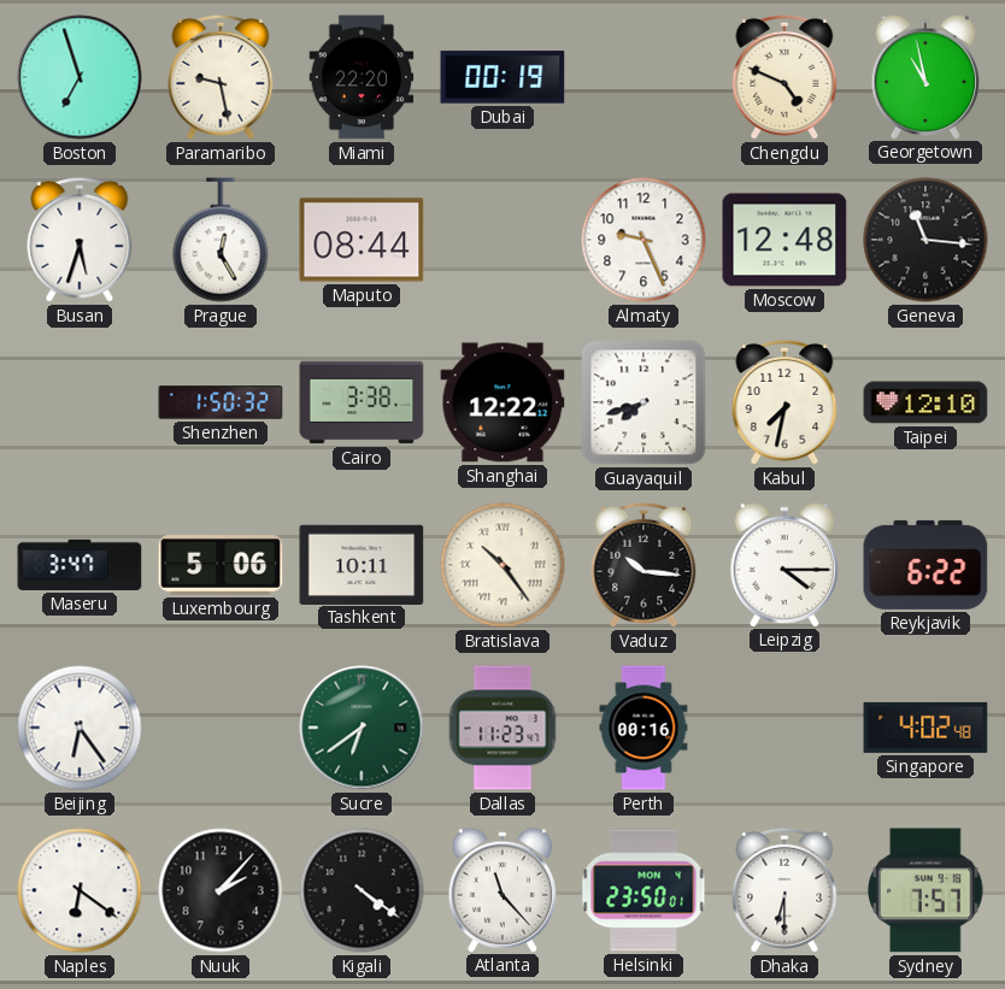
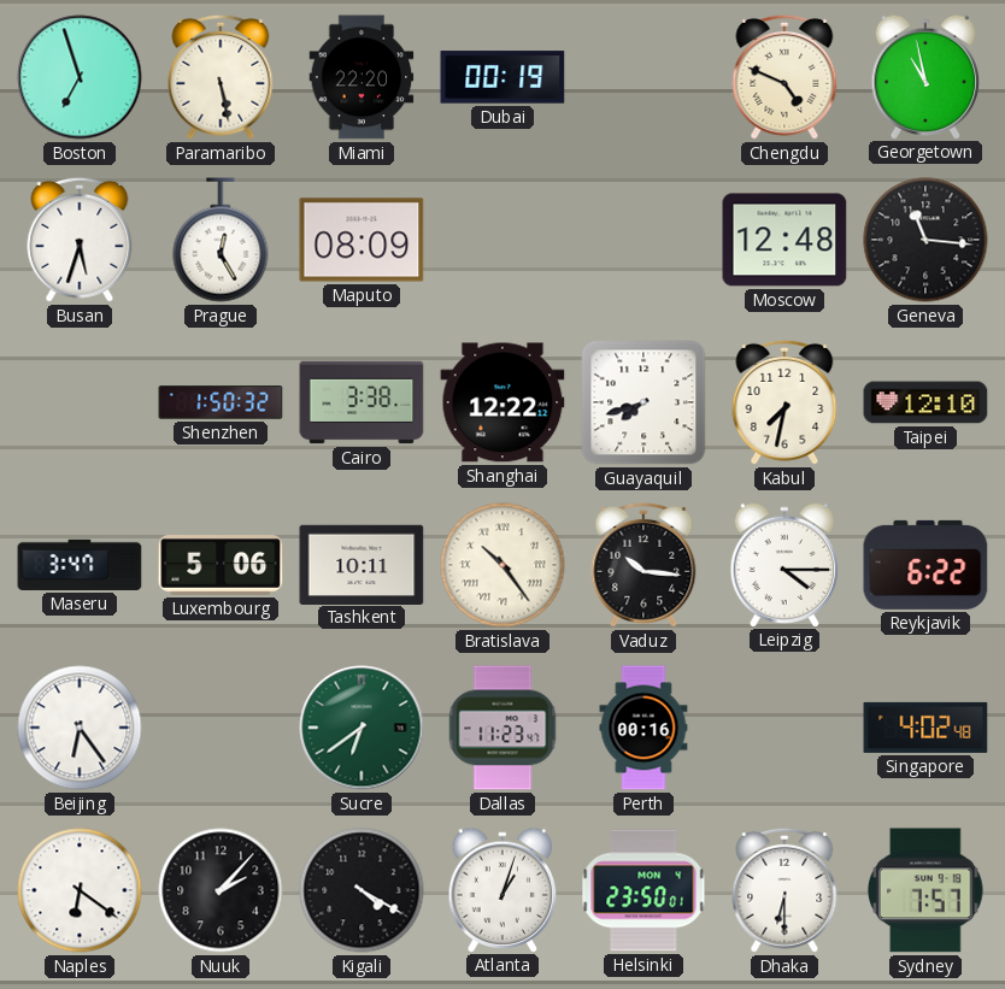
Paramaribo: 9:28 -> 5:28
Maputo: 08:44 -> 08:09
Almaty: 9:26 -> none
Kigali: 4:21 -> 4:20
Atlanta: 11:23 -> 1:03
